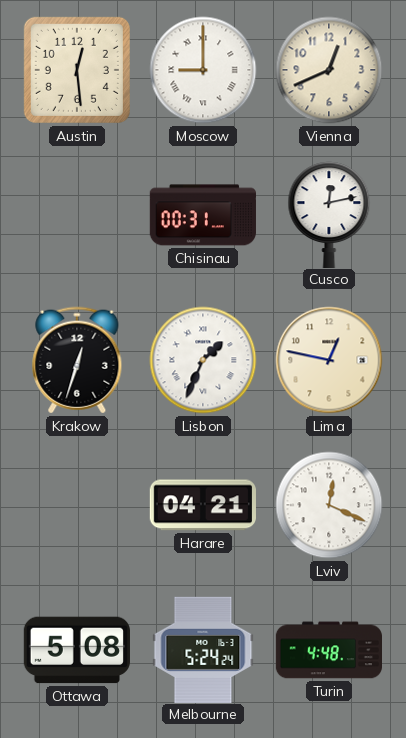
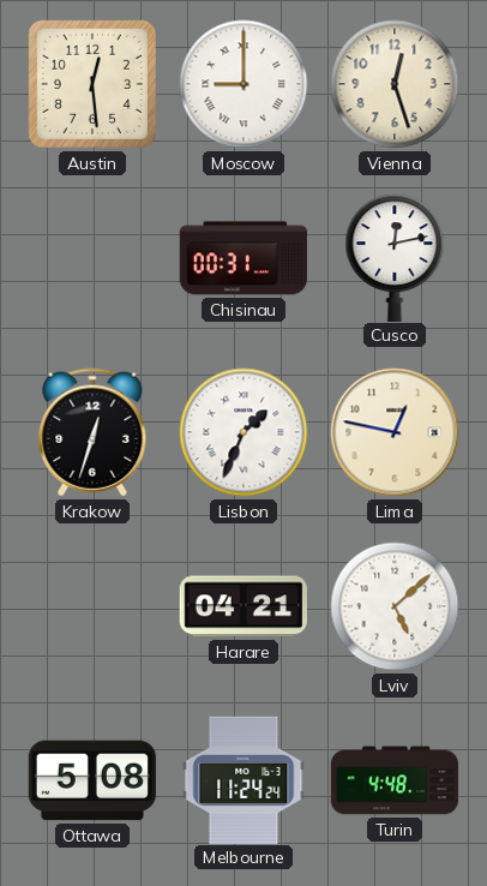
Vienna: 12:41 -> 12:27
Lviv: 12:19 -> 5:08
Melbourne: 5:24 -> 11:24
